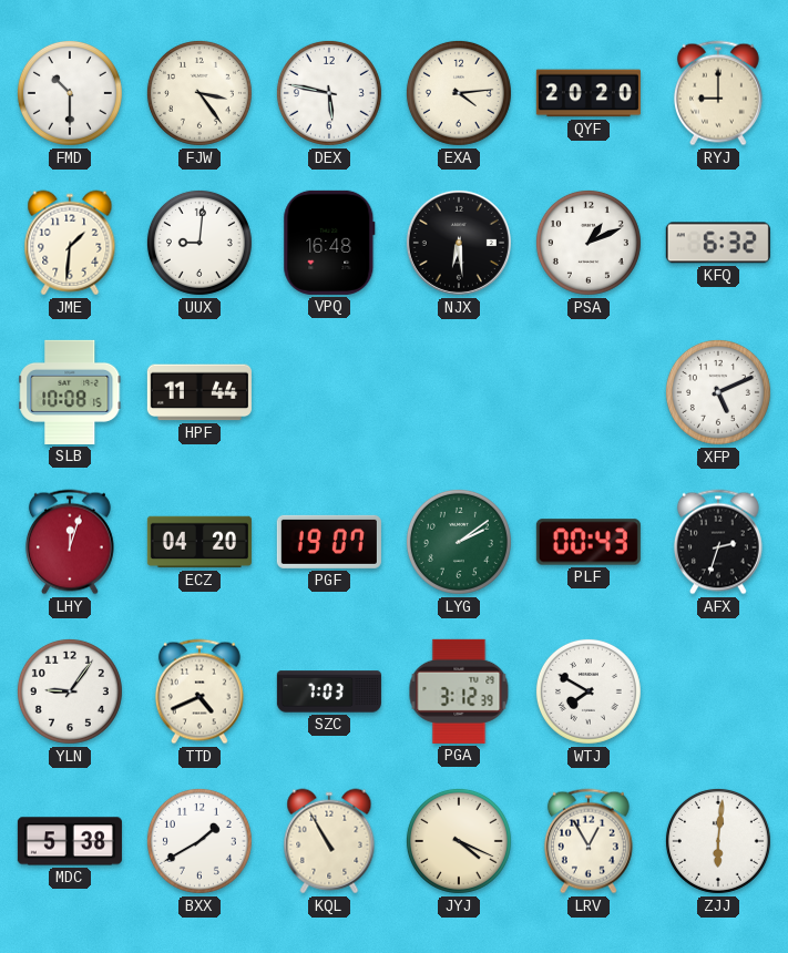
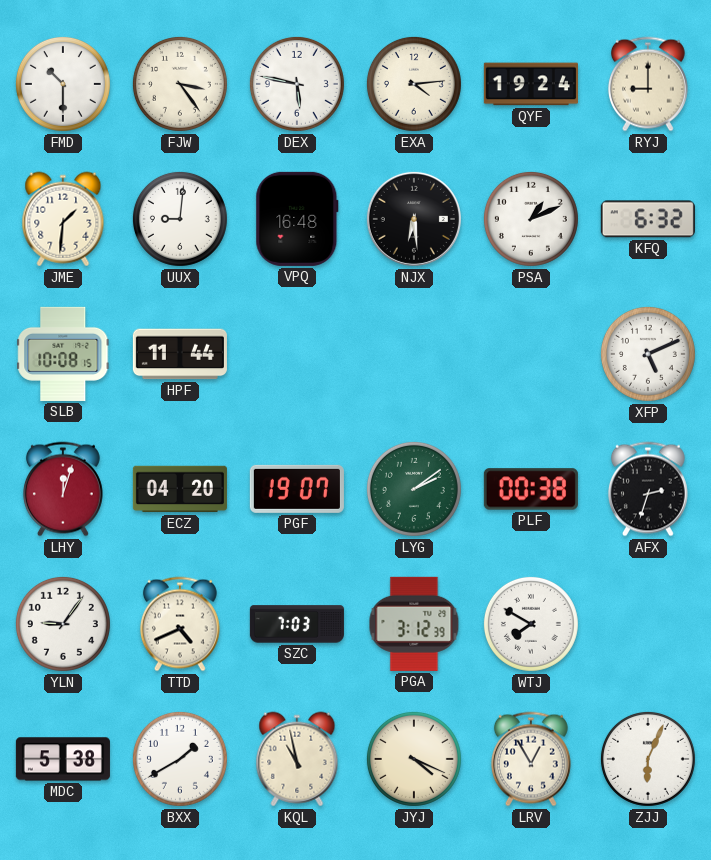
QYF: 20:20 -> 19:24
PLF: 00:43 -> 00:38
KQL: 10:55 -> 10:58
ZJJ: 6:01 -> 6:04
